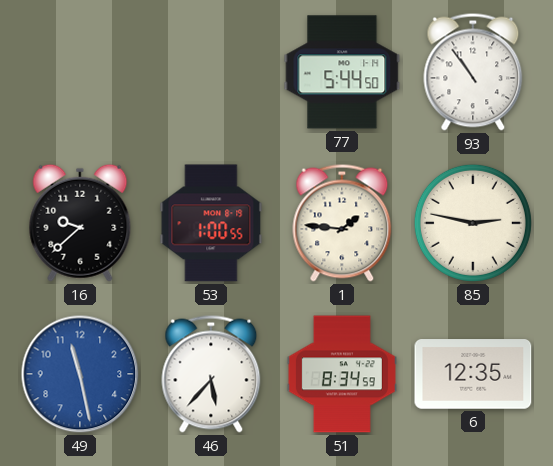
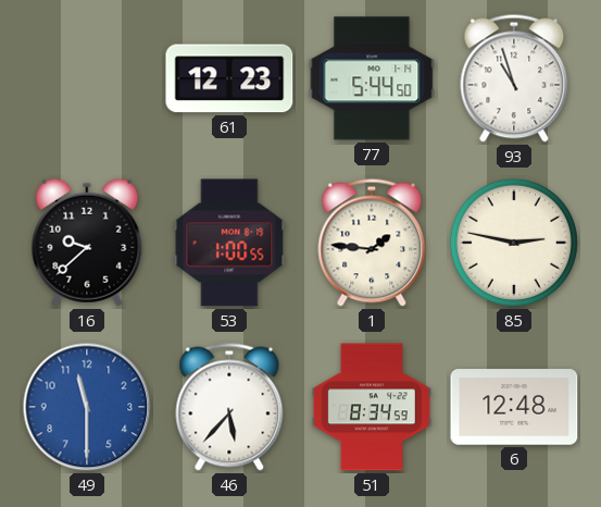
61: none -> 12:23
93: 10:54 -> 10:57
49: 11:28 -> 11:30
6: 12:35 -> 12:48
